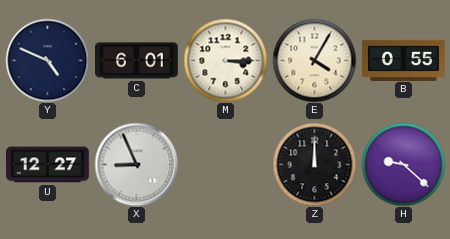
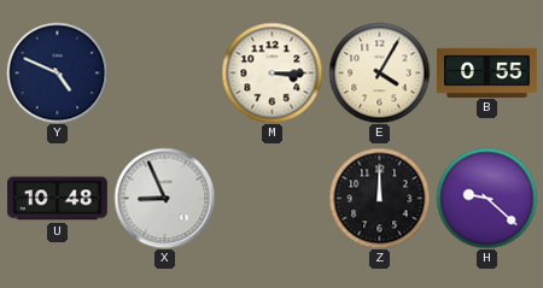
C: 6:01 -> none
U: 12:27 -> 10:48
